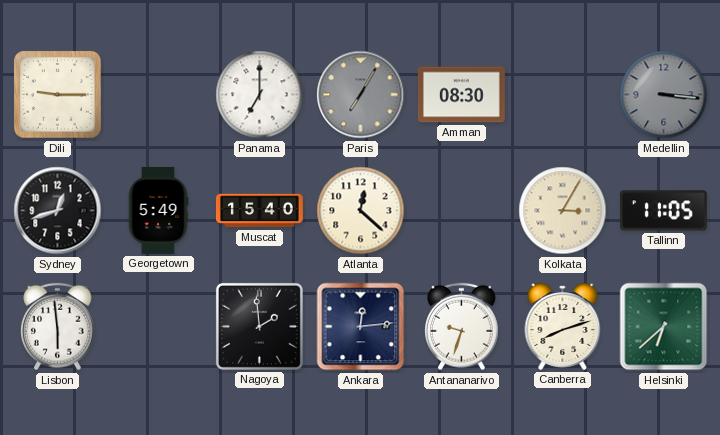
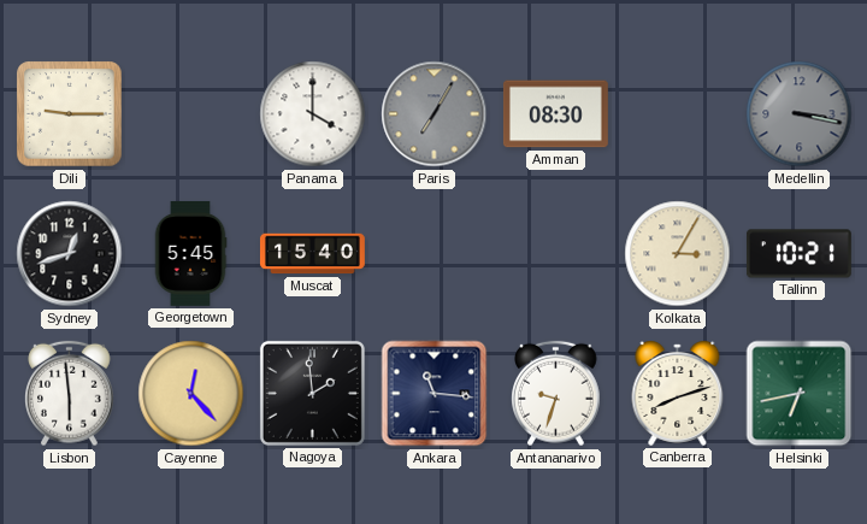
Panama: 7:00 -> 4:00
Medellin: 3:16 -> 3:17
Georgetown: 5:49 -> 5:45
Atlanta: 12:22 -> none
Tallinn: 11:05 -> 10:21
Cayenne: none -> 12:23
Ankara: 12:14 -> 11:16
Helsinki: 6:38 -> 6:43
